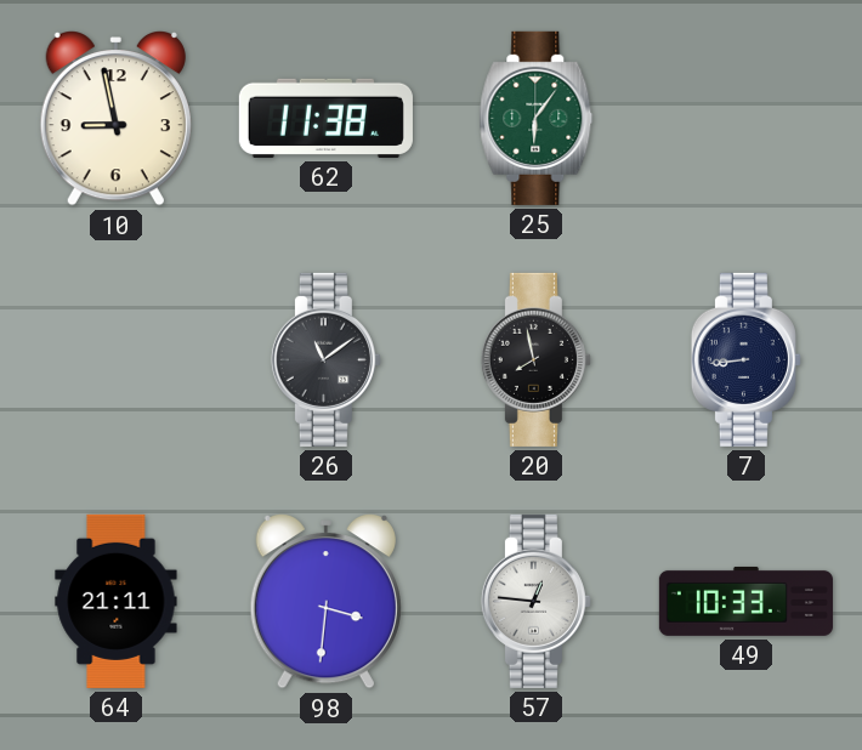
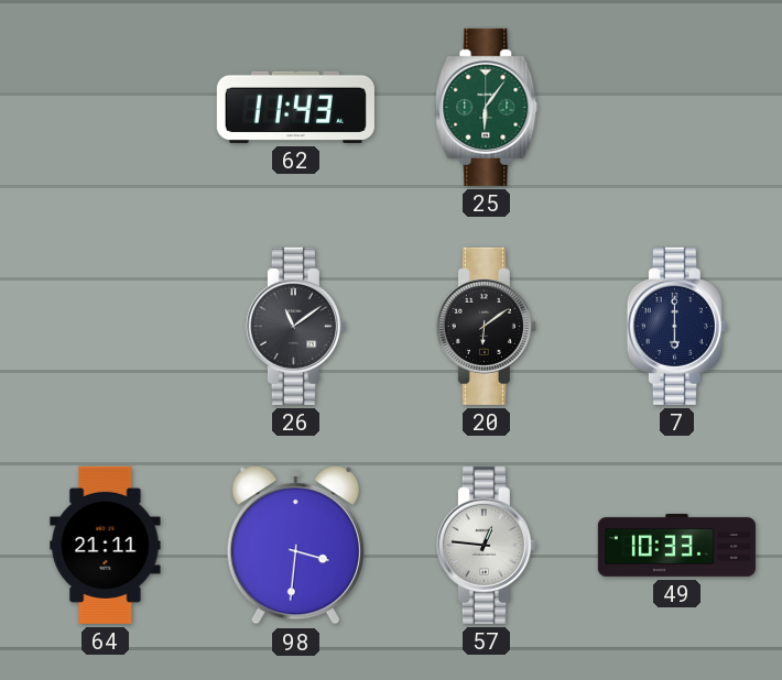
10: 8:58 -> none
62: 11:38 -> 11:43
20: 7:58 -> 6:09
7: 8:44 -> 6:00
